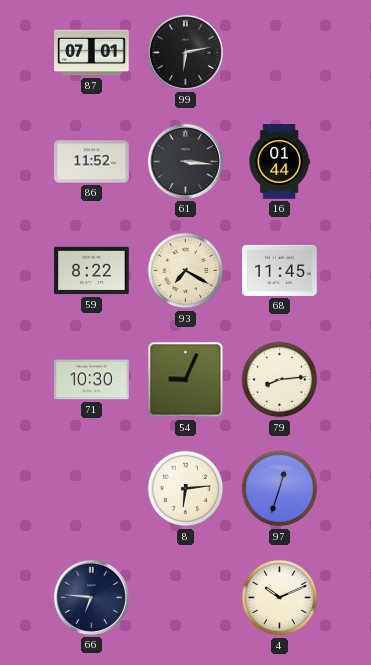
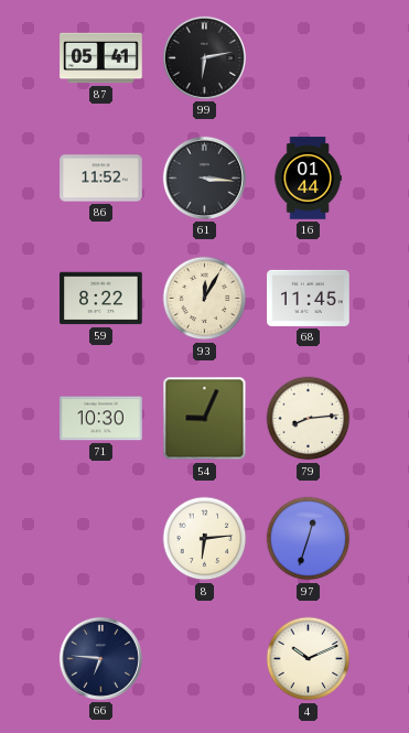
87: 07:01 -> 05:41
93: 7:20 -> 12:05
